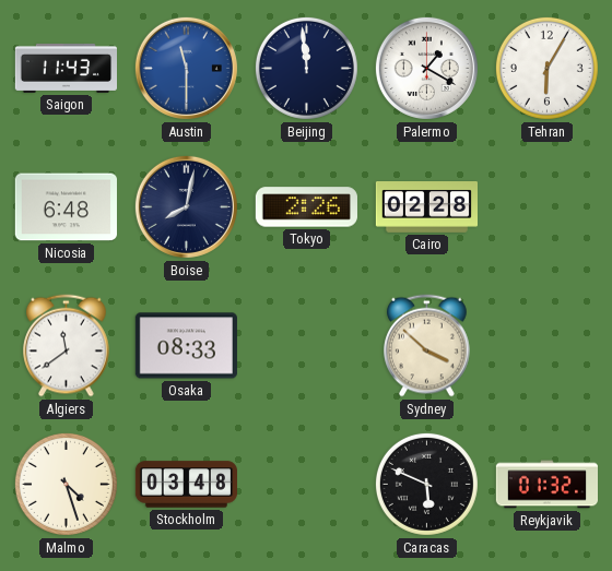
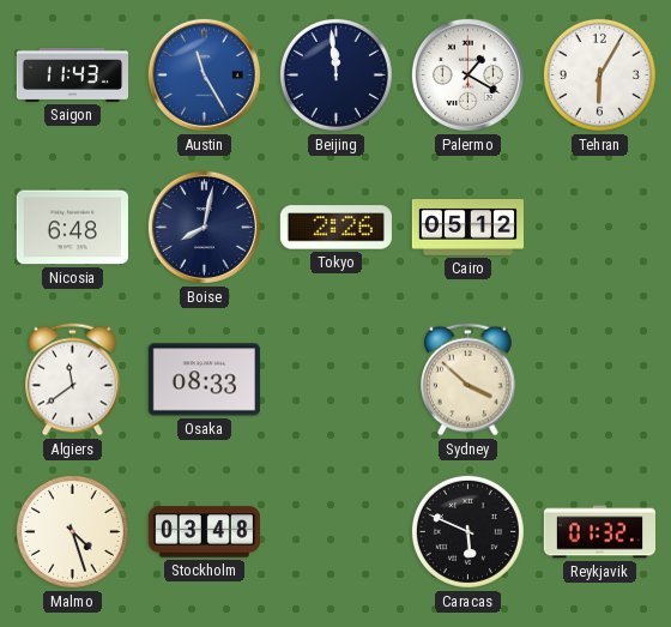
Austin: 11:30 -> 11:25
Cairo: 02:28 -> 05:12
